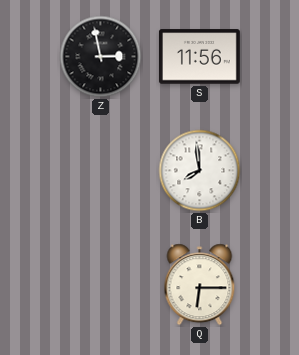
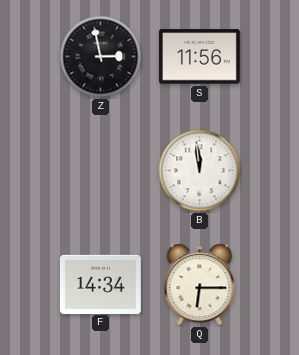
B: 7:59 -> 11:59
F: none -> 14:34
